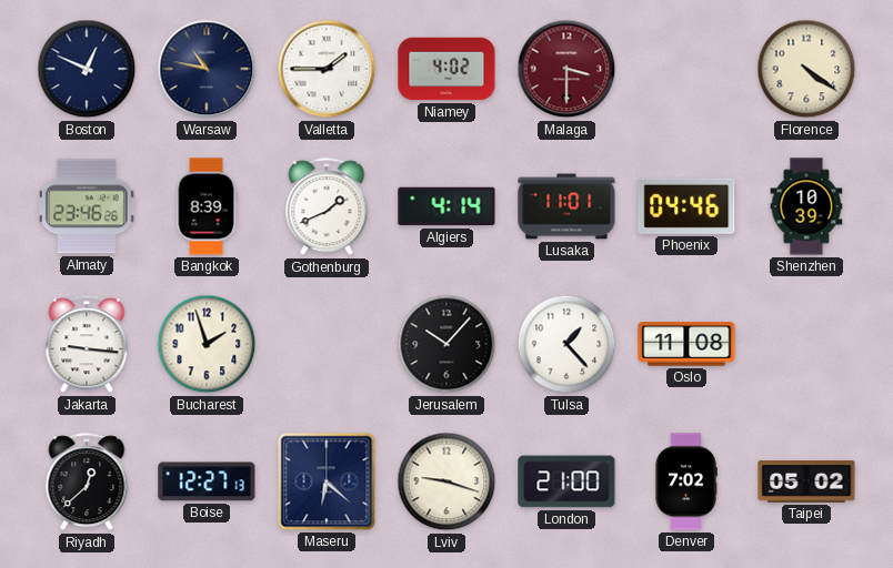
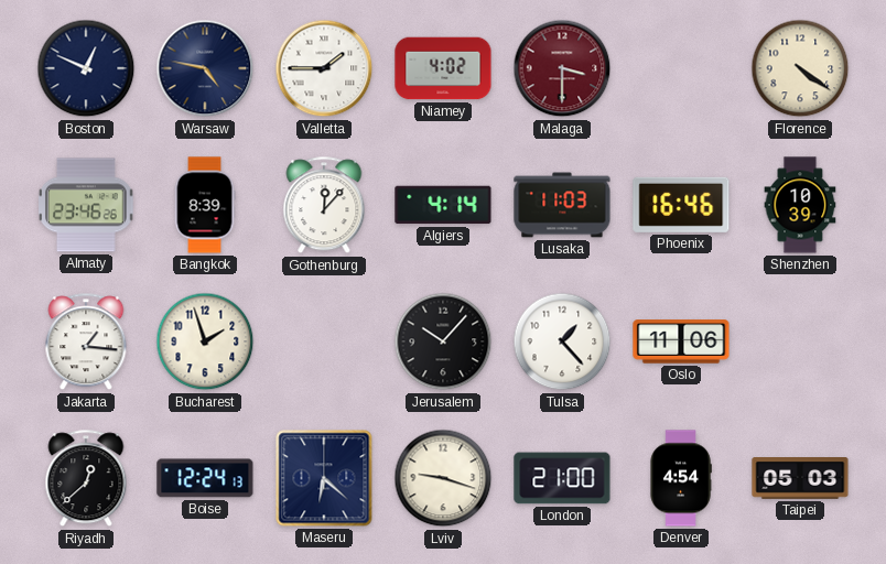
Warsaw: 10:47 -> 4:47
Gothenburg: 1:41 -> 12:07
Lusaka: 11:01 -> 11:03
Phoenix: 04:46 -> 16:46
Jakarta: 9:16 -> 1:16
Oslo: 11:08 -> 11:06
Boise: 12:27 -> 12:24
Denver: 7:02 -> 4:54
Taipei: 05:02 -> 05:03
